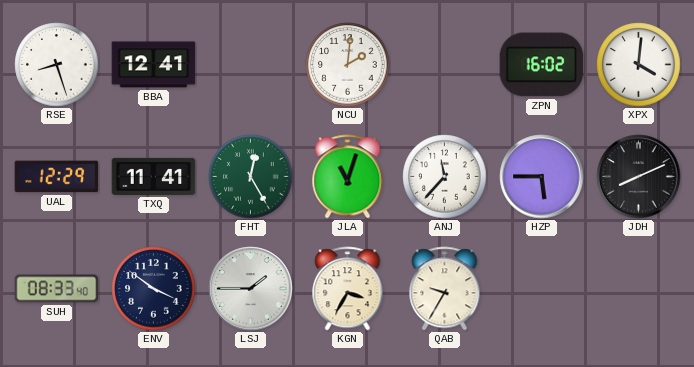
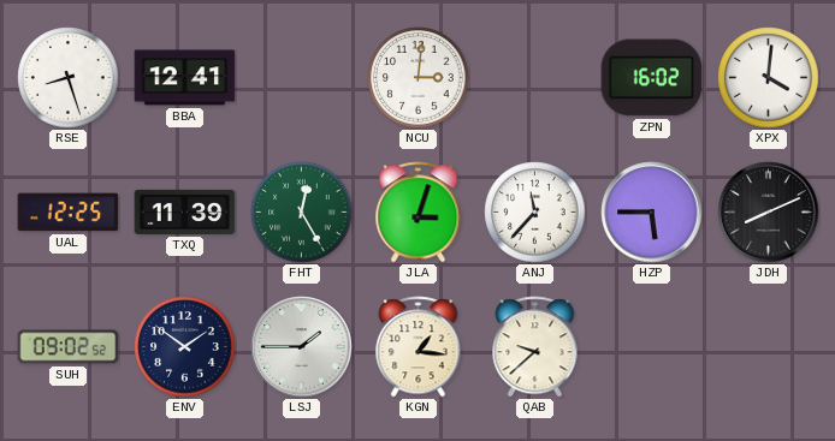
NCU: 2:01 -> 3:01
UAL: 12:29 -> 12:25
TXQ: 11:41 -> 11:39
JLA: 11:03 -> 3:03
SUH: 08:33 -> 09:02
ENV: 3:51 -> 1:51
KGN: 3:35 -> 1:16
QAB: 9:35 -> 9:38
